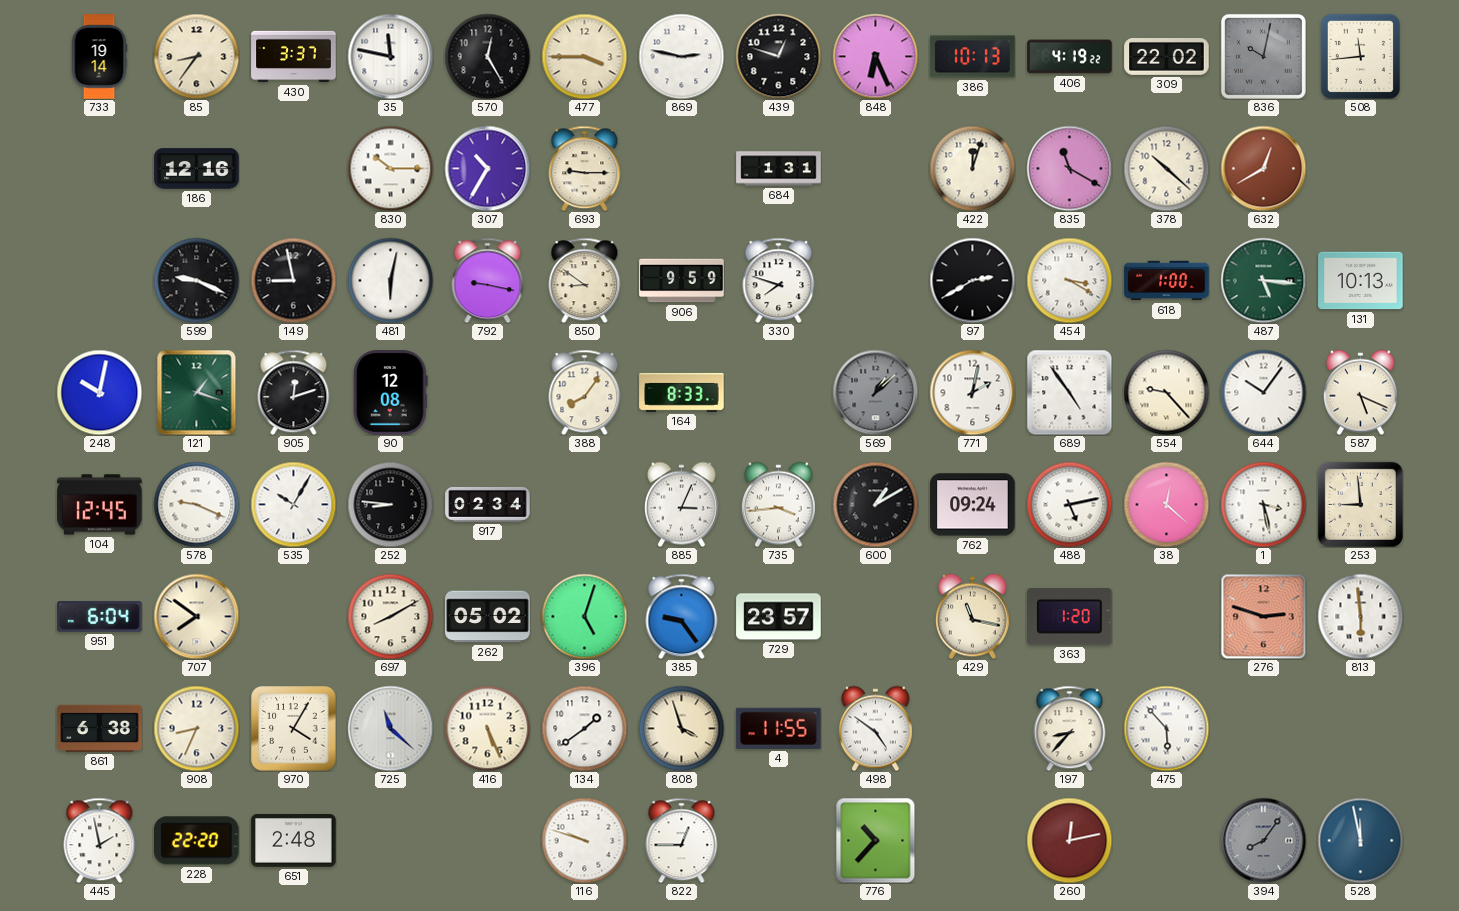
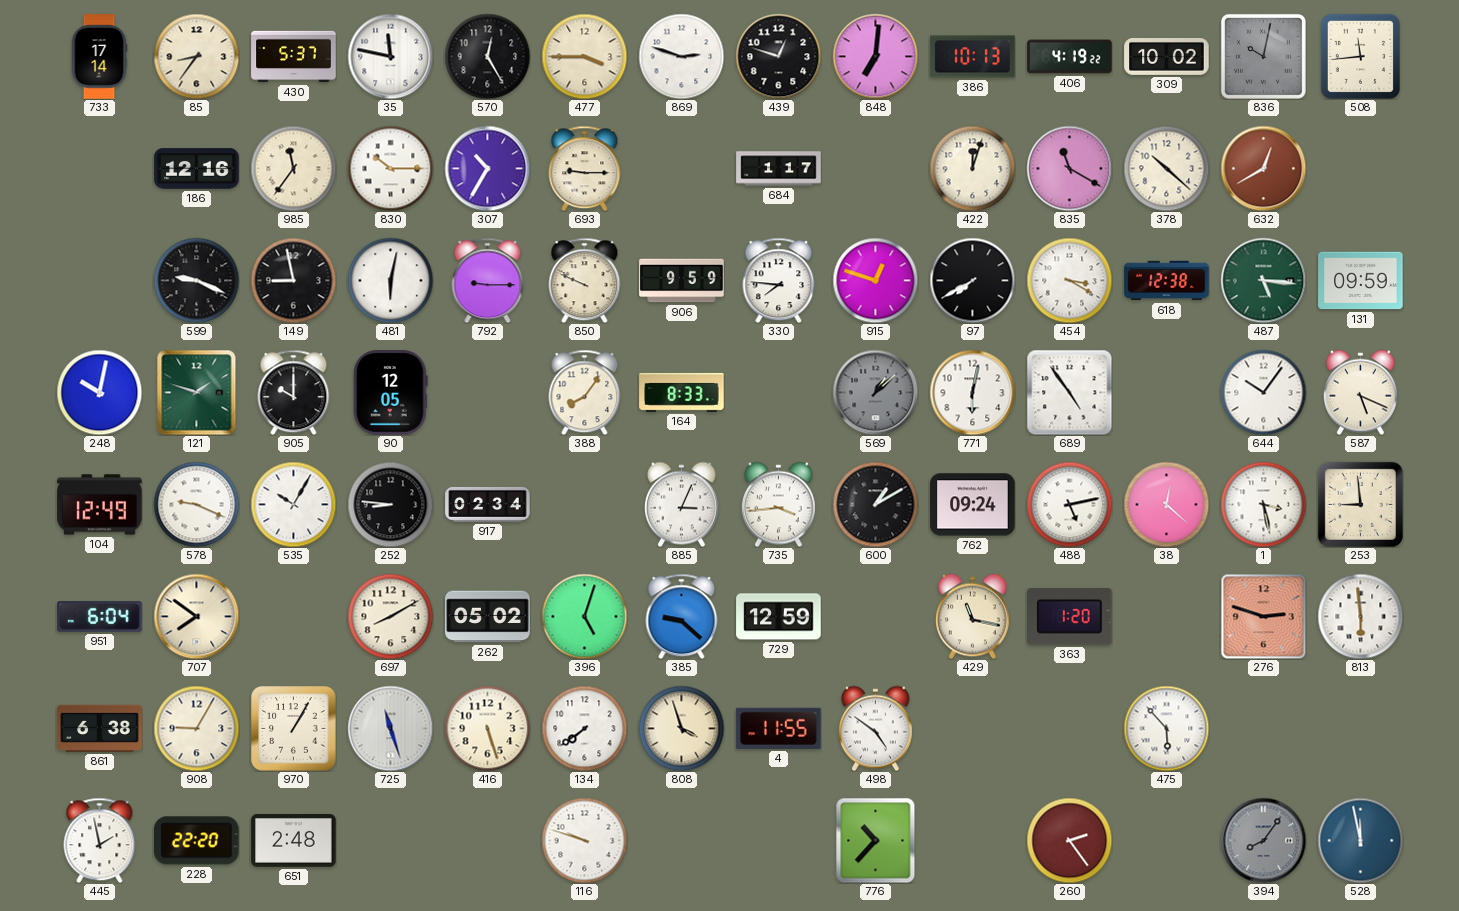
733: 19:14 -> 17:14
430: 3:37 -> 5:37
869: 2:47 -> 2:48
848: 6:26 -> 7:01
309: 22:02 -> 10:02
985: none -> 11:36
684: 1:31 -> 1:17
792: 9:17 -> 9:15
850: 8:51 -> 9:49
330: 7:48 -> 7:46
915: none -> 12:48
97: 2:40 -> 7:40
618: 1:00 -> 12:38
131: 10:13 -> 09:59
121: 1:18 -> 1:48
905: 12:12 -> 10:00
90: 12:08 -> 12:05
771: 2:02 -> 6:02
554: 9:23 -> none
104: 12:45 -> 12:49
385: 9:24 -> 9:22
729: 23:57 -> 12:59
908: 8:34 -> 9:05
970: 4:05 -> 1:05
725: 11:22 -> 11:27
416: 5:26 -> 5:27
134: 1:39 -> 7:39
197: 8:37 -> none
822: 12:45 -> none
260: 12:13 -> 2:24
